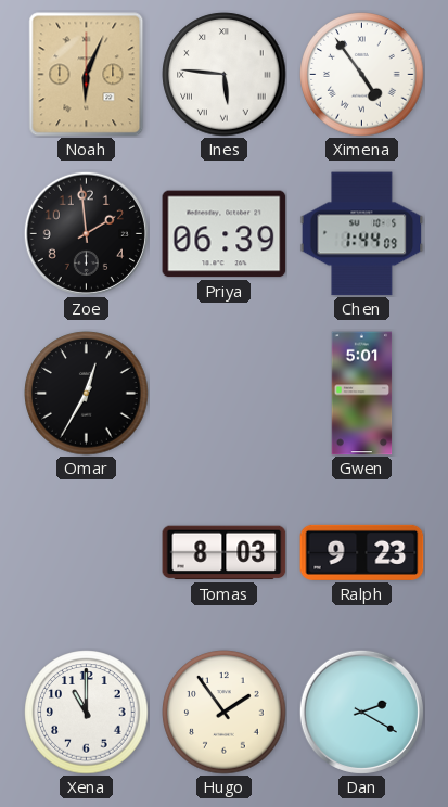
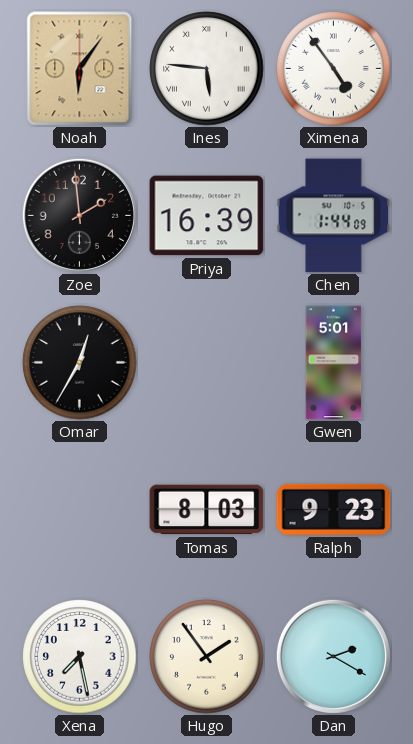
Noah: 6:04 -> 6:06
Priya: 06:39 -> 16:39
Xena: 11:00 -> 7:28
